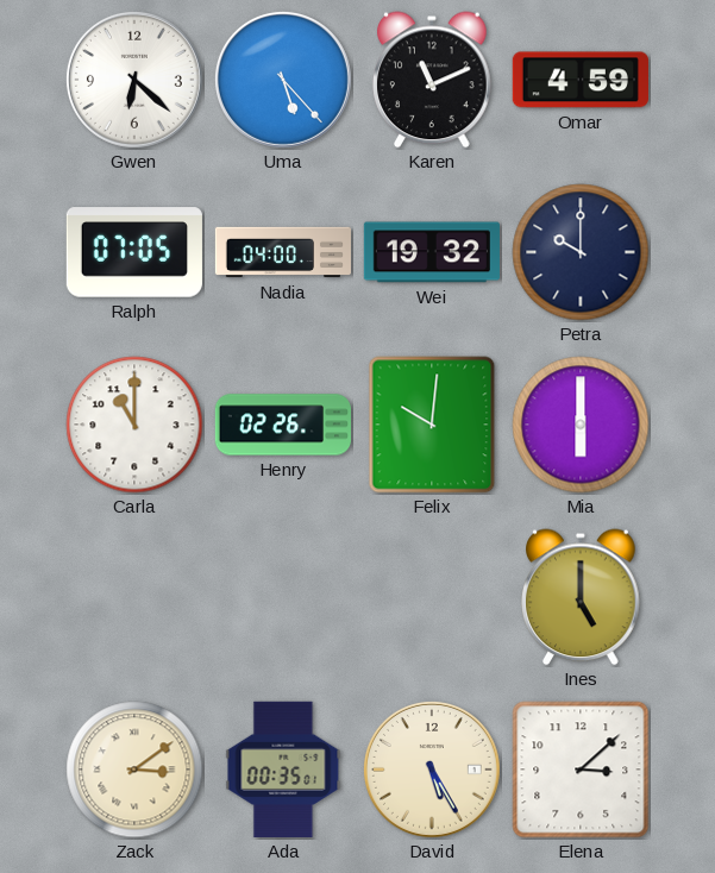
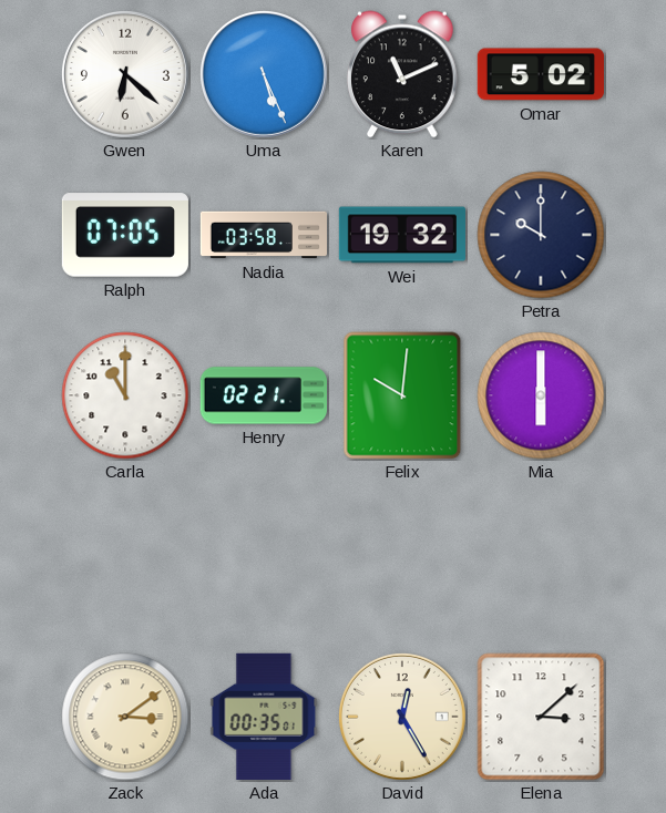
Uma: 5:23 -> 5:26
Omar: 4:59 -> 5:02
Nadia: 04:00 -> 03:58
Henry: 02:26 -> 02:21
Ines: 5:00 -> none
David: 5:25 -> 12:25
